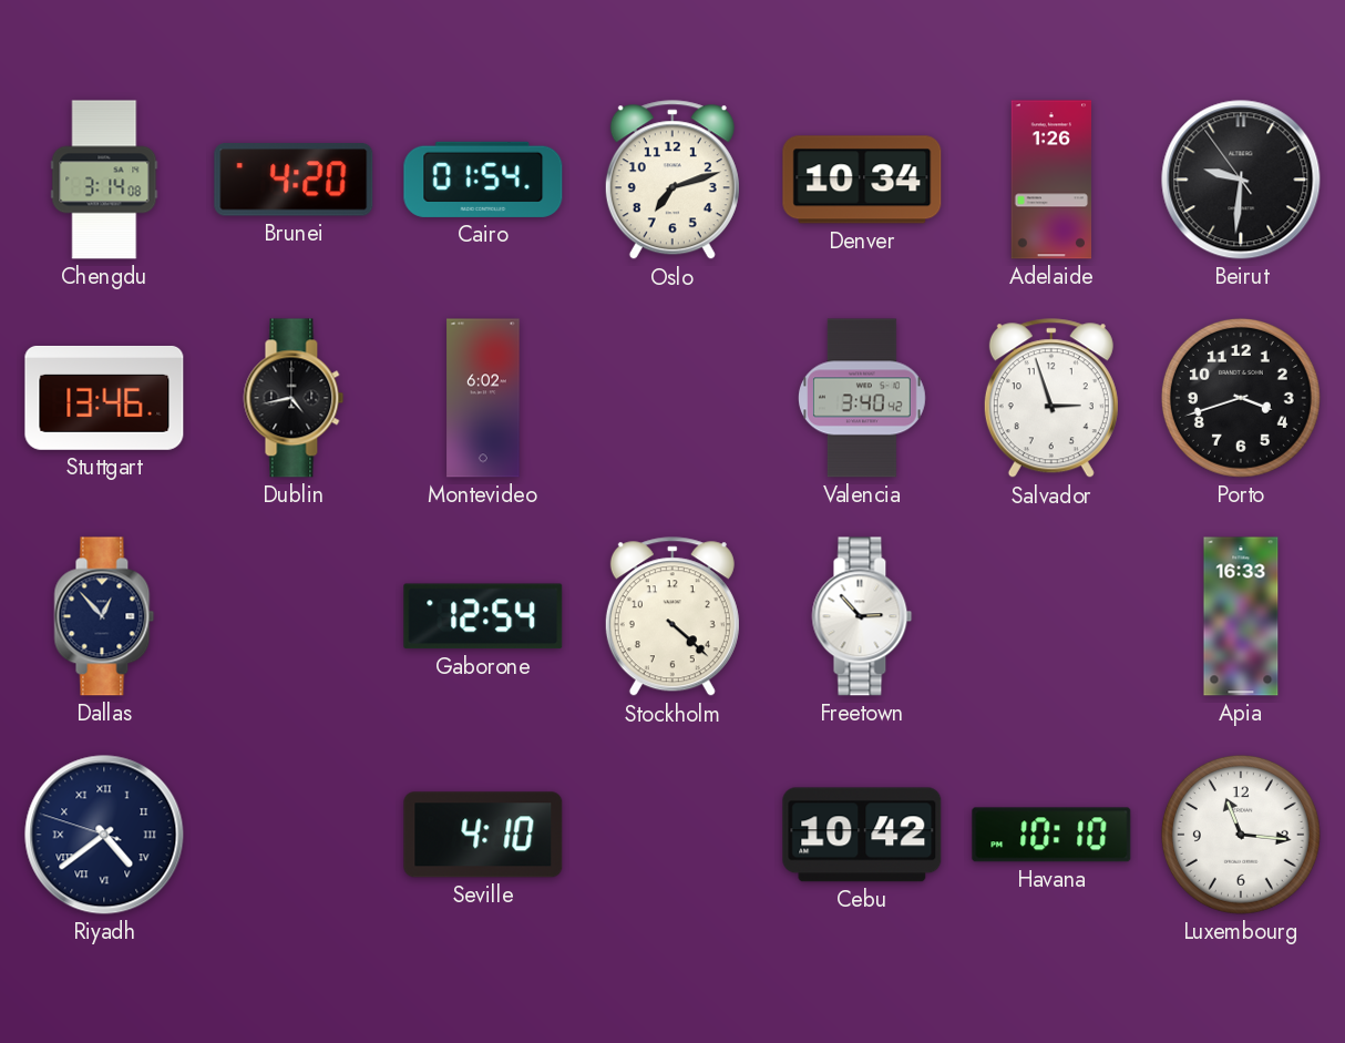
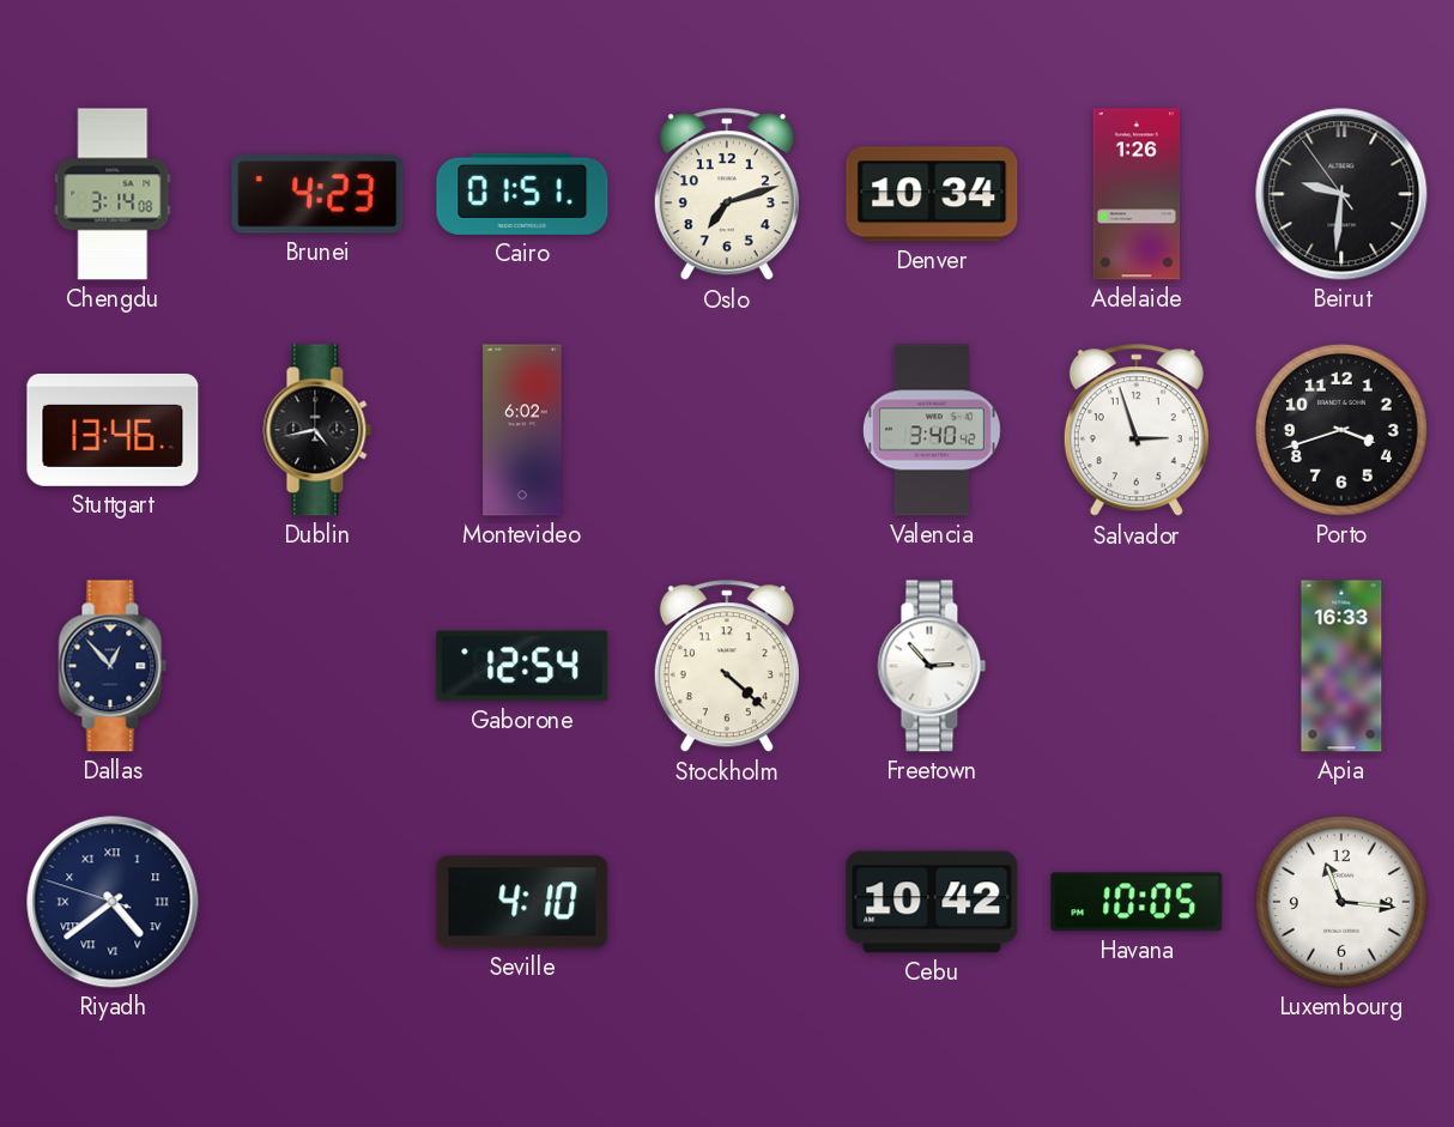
Brunei: 4:20 -> 4:23
Cairo: 01:54 -> 01:51
Havana: 10:10 -> 10:05
